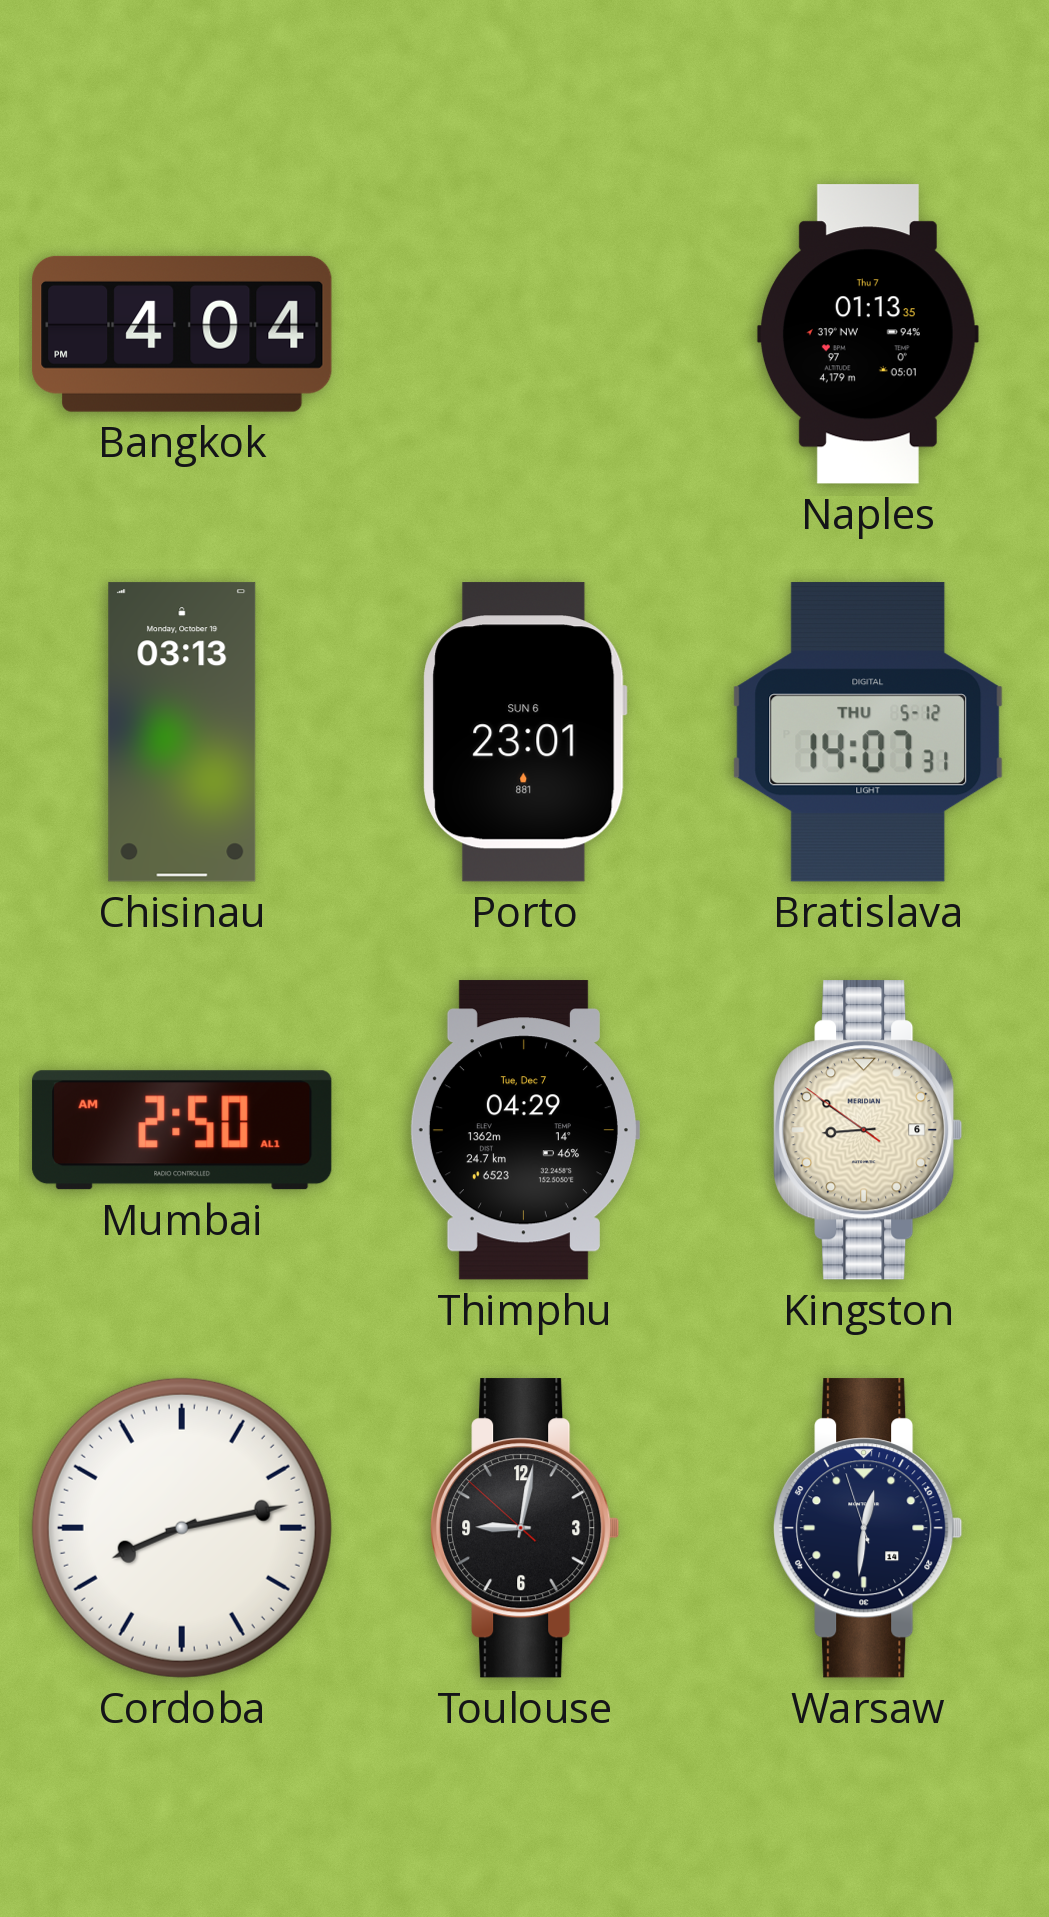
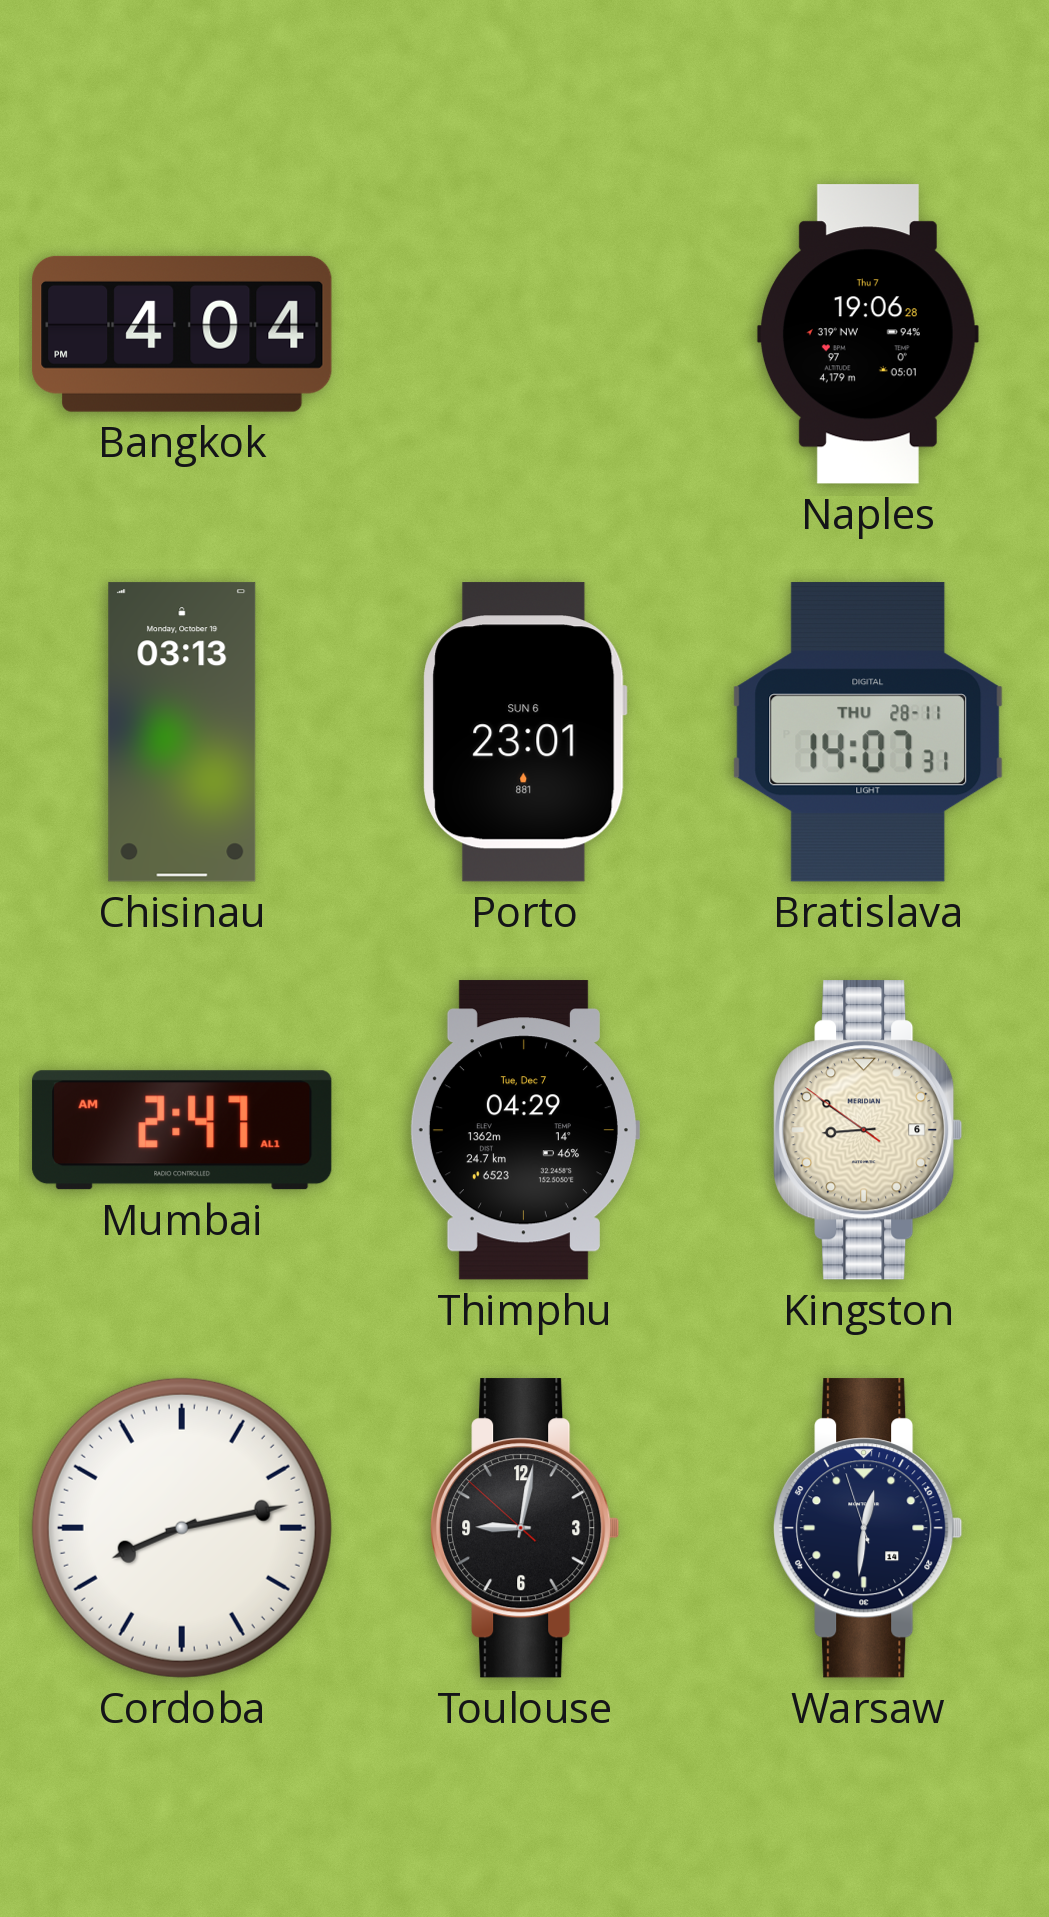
Naples: 01:13 -> 19:06
Bratislava date: THU 5-12 -> THU 28-11
Mumbai: 2:50 -> 2:47
